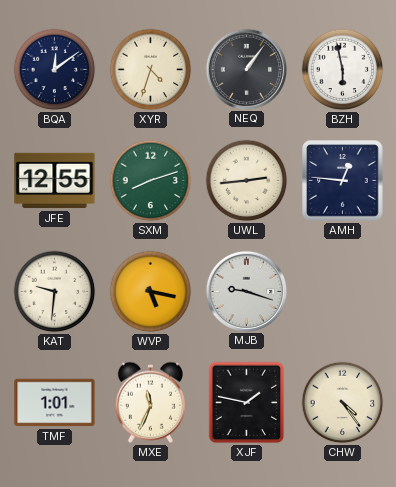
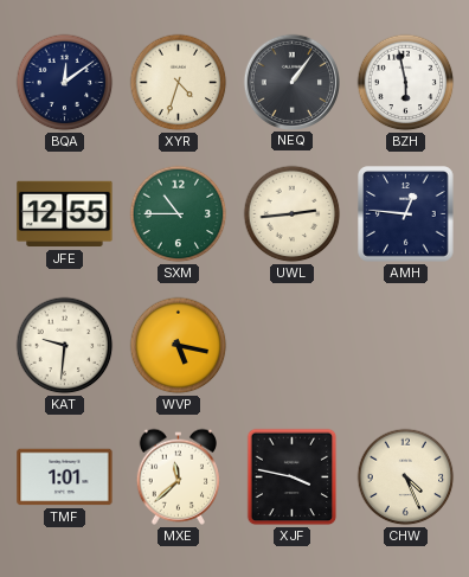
SXM: 8:12 -> 10:45
MJB: 9:18 -> none
MXE: 11:34 -> 11:38
XJF: 1:47 -> 3:47
CHW: 4:24 -> 4:26
